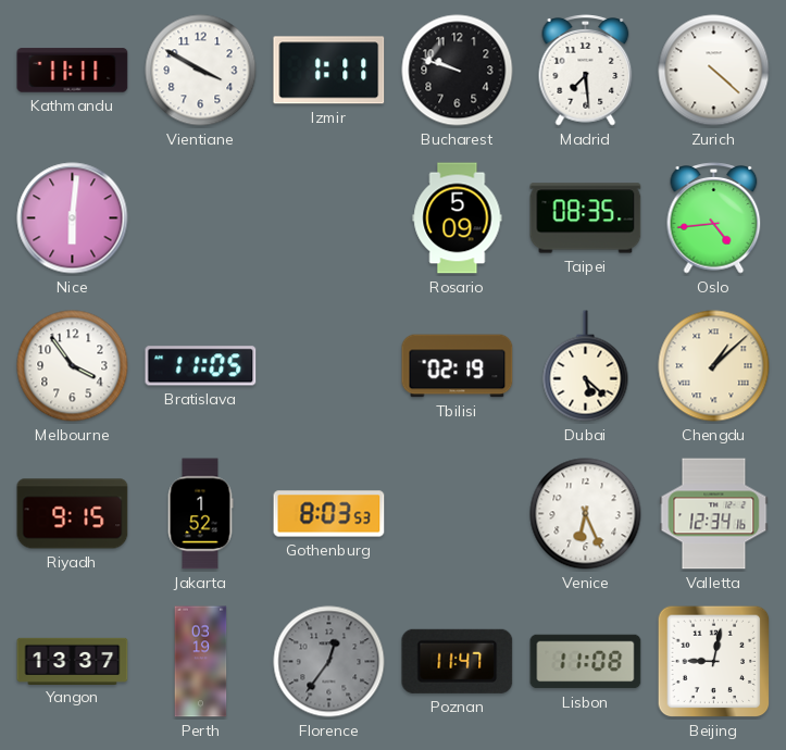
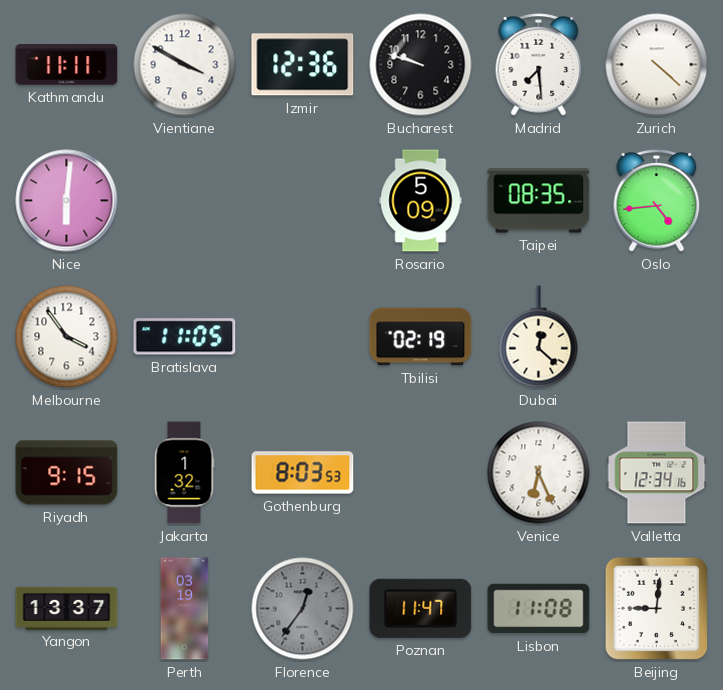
Izmir: 1:11 -> 12:36
Dubai: 5:22 -> 12:22
Chengdu: 1:08 -> none
Jakarta: 1:52 -> 1:32
Beijing: 9:02 -> 9:01
